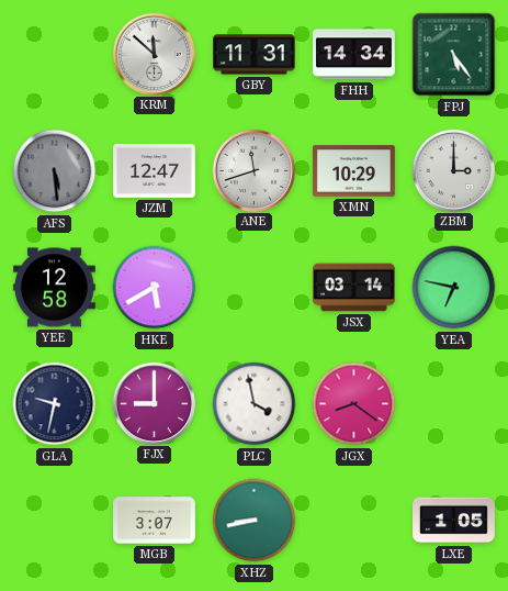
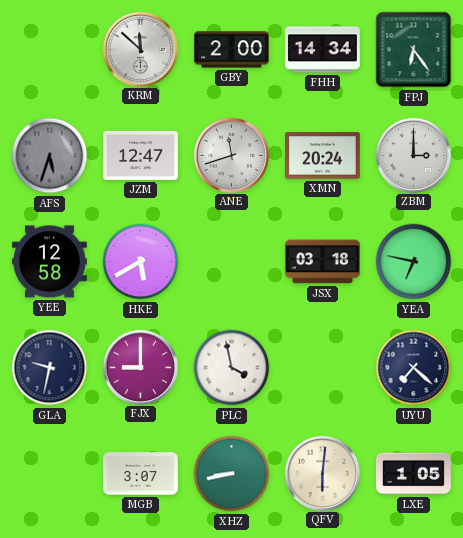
GBY: 11:31 -> 2:00
FPJ: 5:24 -> 6:24
AFS: 5:29 -> 5:33
XMN: 10:29 -> 20:24
JSX: 03:14 -> 03:18
JGX: 8:21 -> none
UYU: none -> 7:22
QFV: none -> 6:01
